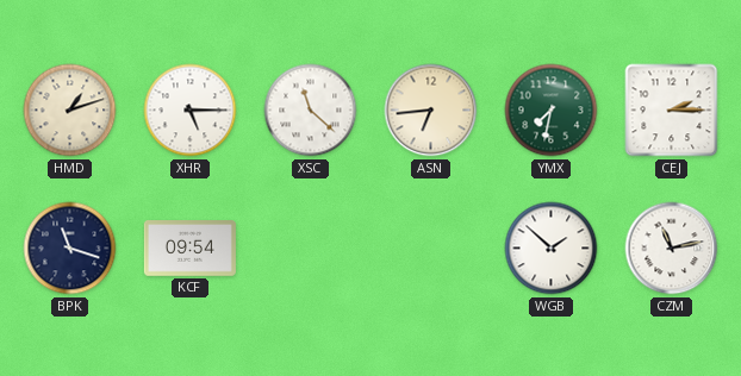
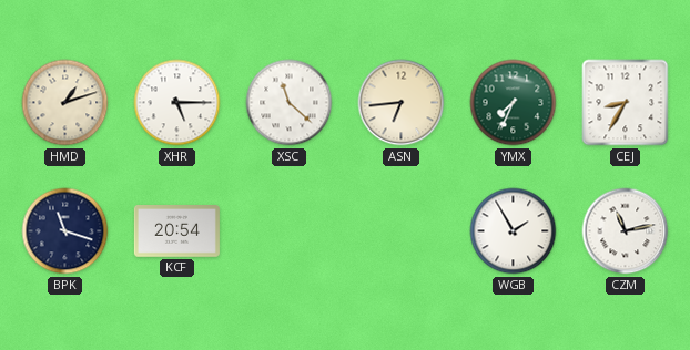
YMX: 7:32 -> 7:34
CEJ: 2:15 -> 8:35
KCF: 09:54 -> 20:54
WGB: 1:52 -> 1:55
